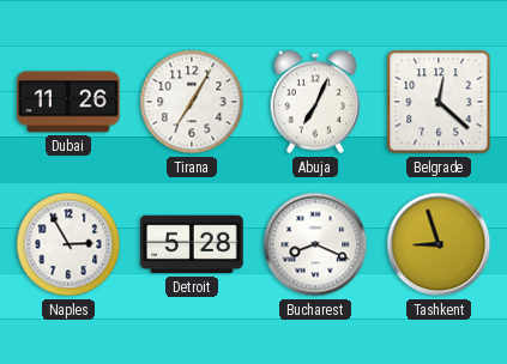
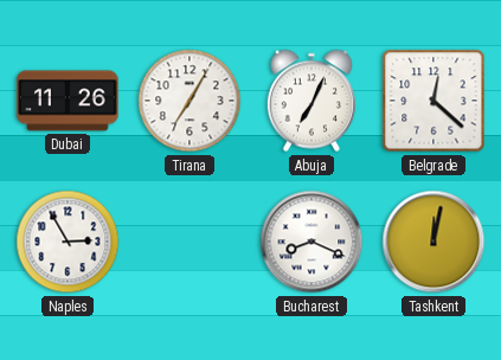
Detroit: 5:28 -> none
Tashkent: 8:57 -> 12:02
